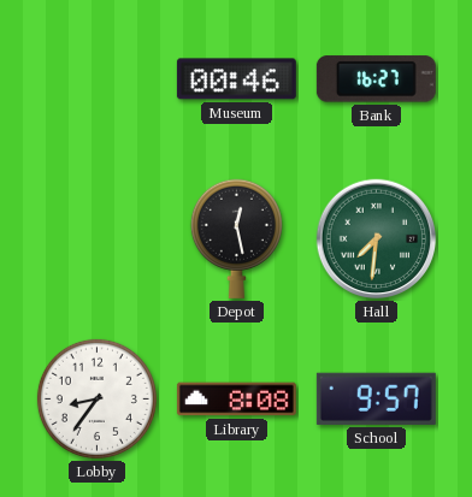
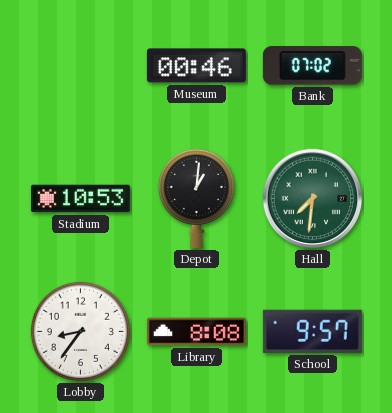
Bank: 16:27 -> 07:02
Stadium: none -> 10:53
Depot: 12:28 -> 1:01
